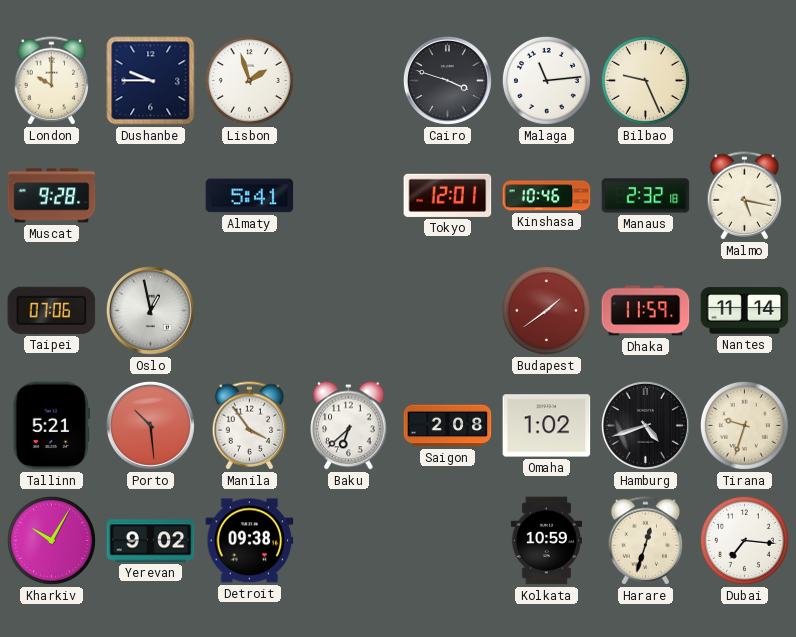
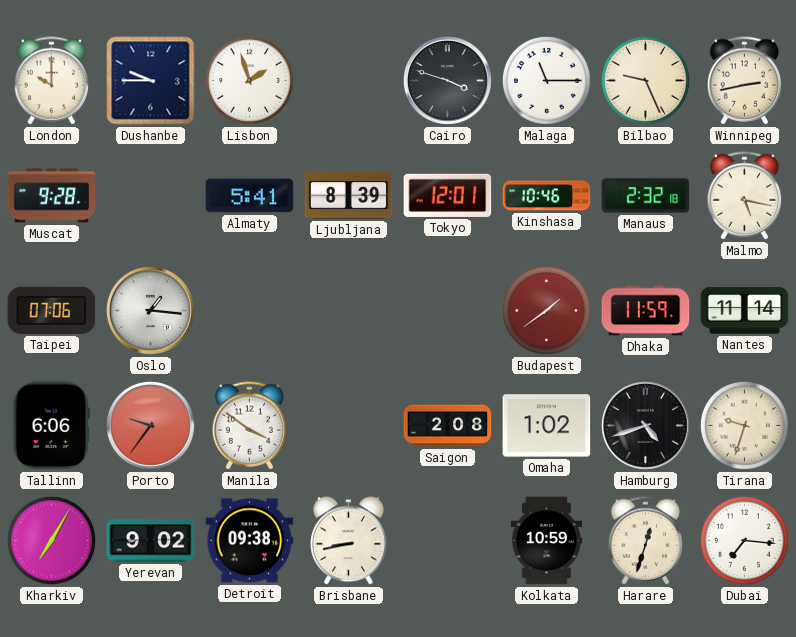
Malaga: 11:14 -> 11:15
Winnipeg: none -> 2:43
Ljubljana: none -> 8:39
Oslo: 12:58 -> 1:16
Tallinn: 5:21 -> 6:06
Porto: 10:29 -> 9:36
Manila: 3:54 -> 3:51
Baku: 6:38 -> none
Kharkiv: 10:05 -> 7:05
Brisbane: none -> 8:43
